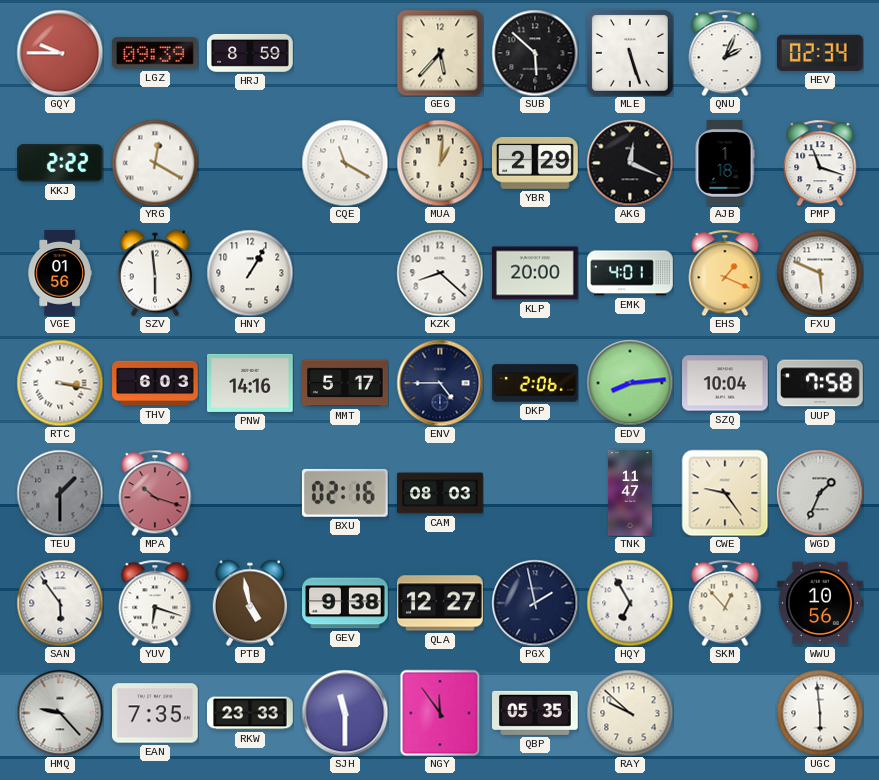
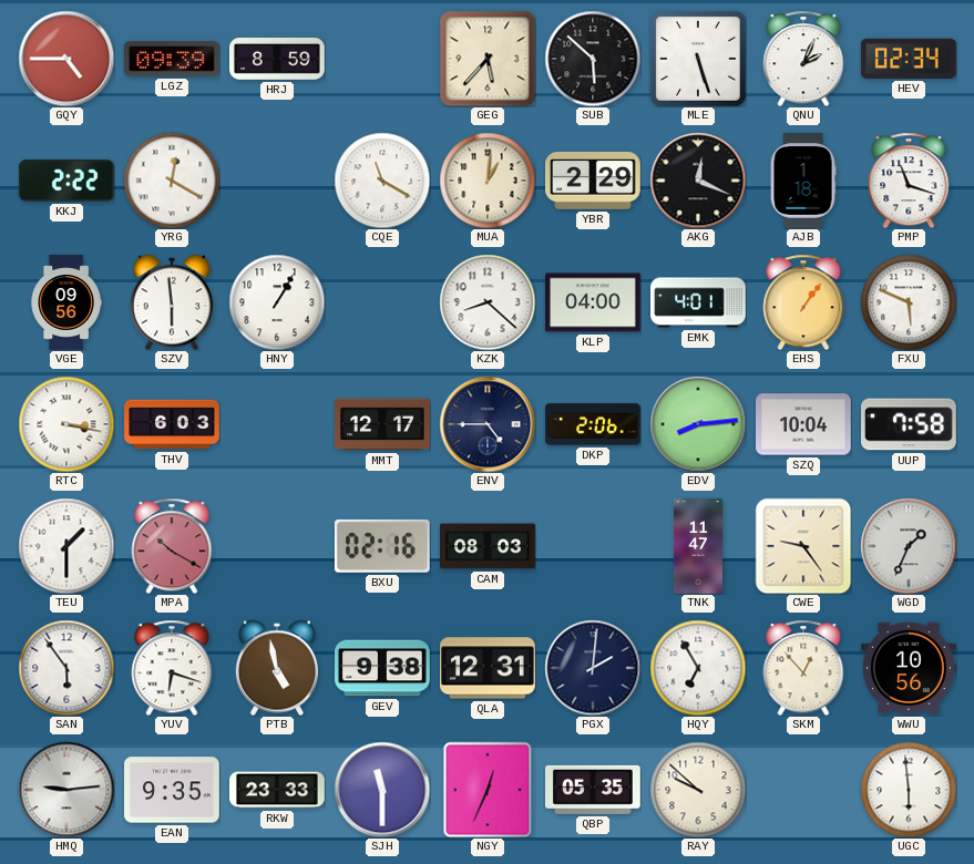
GQY: 9:45 -> 4:45
VGE: 01:56 -> 09:56
KLP: 20:00 -> 04:00
EHS: 1:19 -> 1:06
PNW: 14:16 -> none
MMT: 5:17 -> 12:17
TEU dial: grey -> white
MPA: 10:18 -> 10:20
QLA: 12:27 -> 12:31
PGX: 1:58 -> 2:01
HMQ: 9:23 -> 9:14
EAN: 7:35 -> 9:35
NGY: 11:54 -> 12:34
